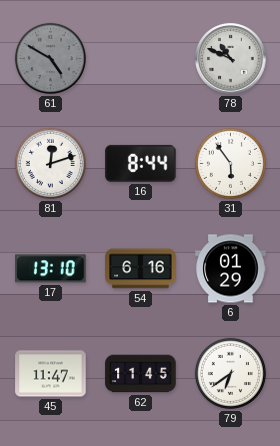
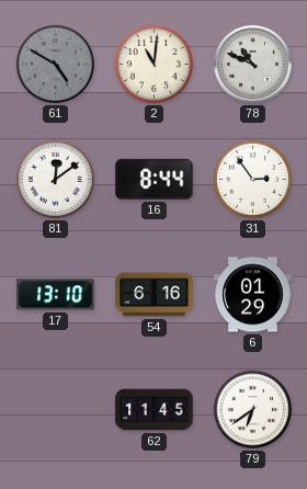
2: none -> 11:01
81: 12:12 -> 12:09
31: 5:54 -> 2:54
45: 11:47 -> none
